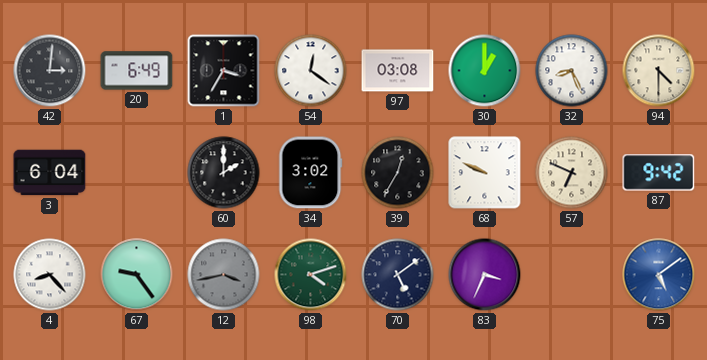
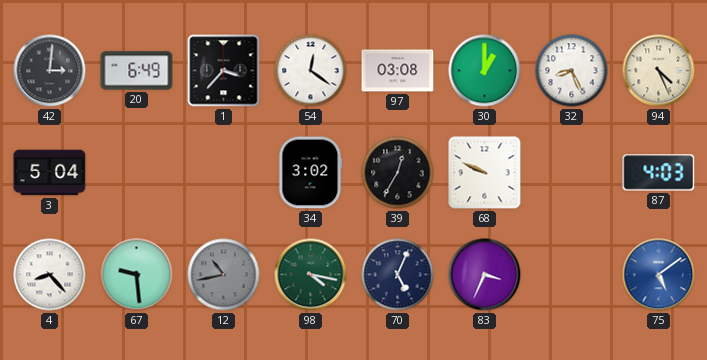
1: 3:35 -> 3:37
94: 4:30 -> 4:26
3: 6:04 -> 5:04
60: 2:00 -> none
57: 6:49 -> none
87: 9:42 -> 4:03
67: 9:24 -> 9:29
12: 3:43 -> 10:43
98: 4:12 -> 4:17
70: 5:09 -> 5:04
